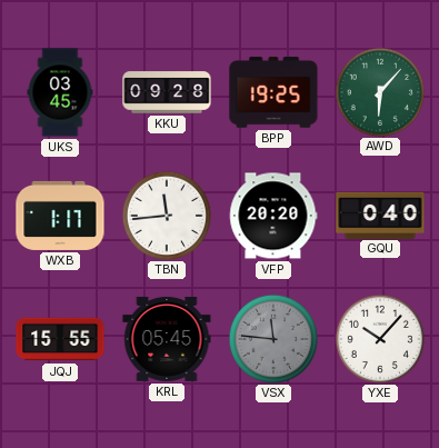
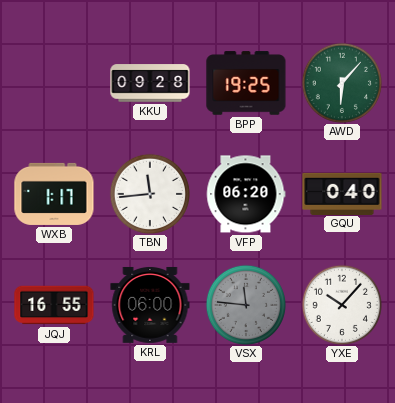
UKS: 03:45 -> none
VFP: 20:20 -> 06:20
JQJ: 15:55 -> 16:55
KRL: 05:45 -> 06:00
